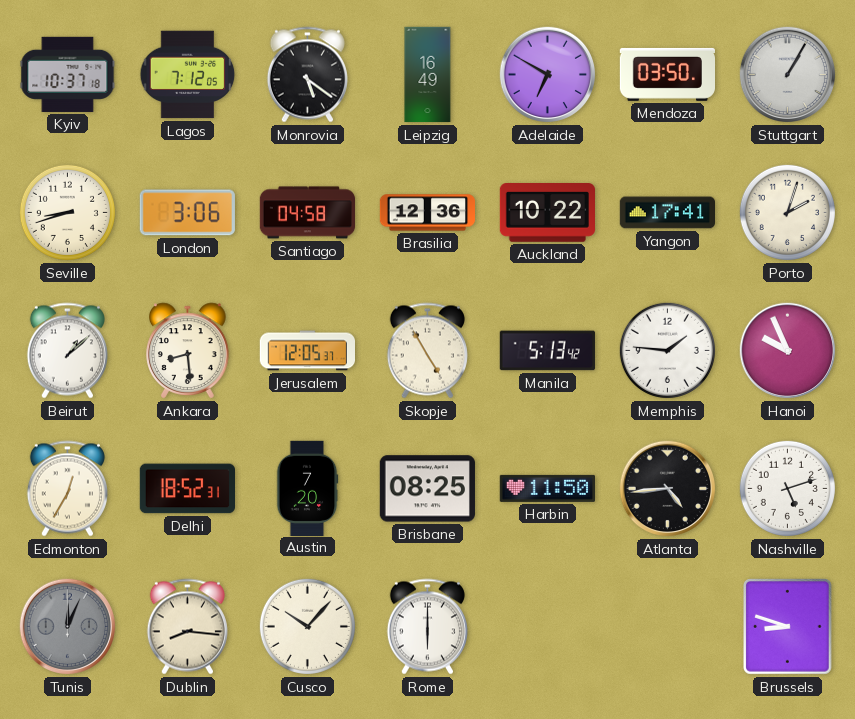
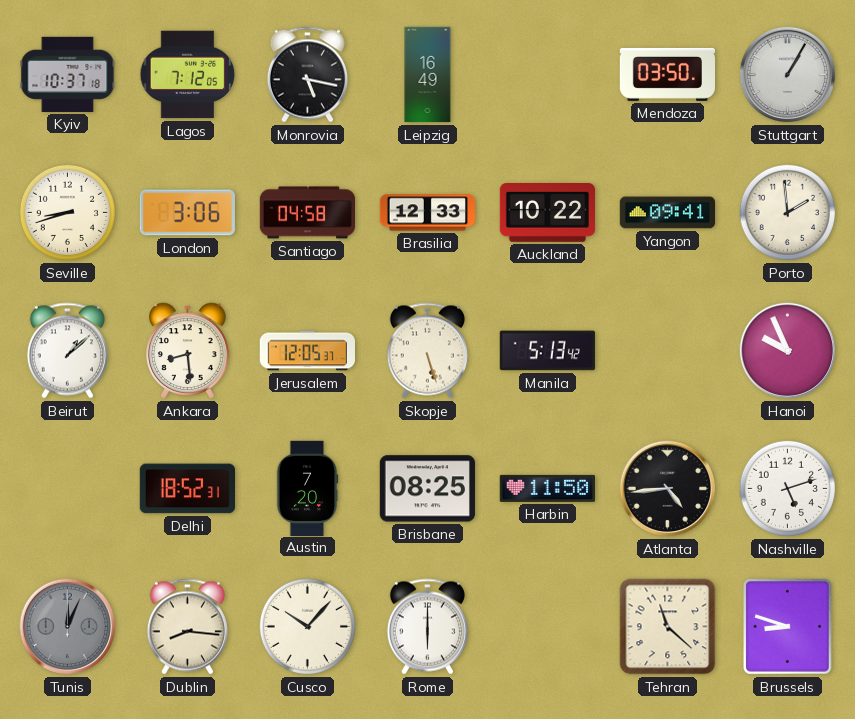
Monrovia: 5:21 -> 5:17
Adelaide: 6:50 -> none
Brasilia: 12:36 -> 12:33
Yangon: 17:41 -> 09:41
Porto: 2:03 -> 1:59
Skopje: 4:55 -> 5:27
Memphis: 1:46 -> none
Edmonton: 12:35 -> none
Tehran: none -> 11:22
